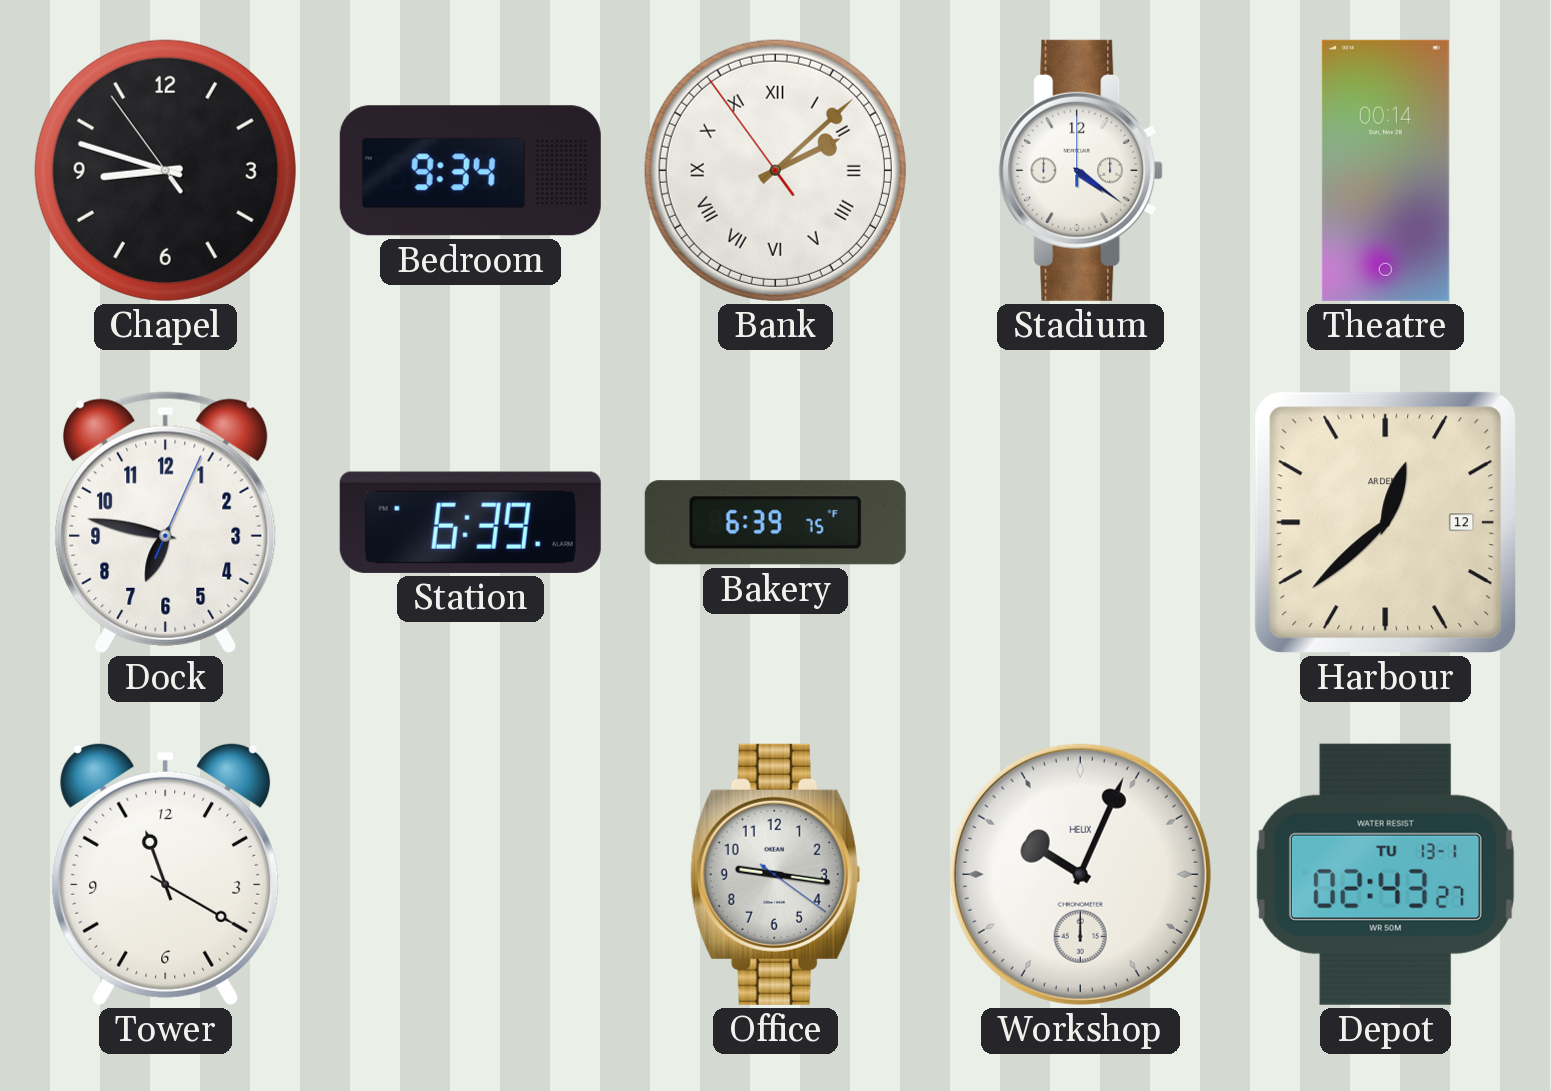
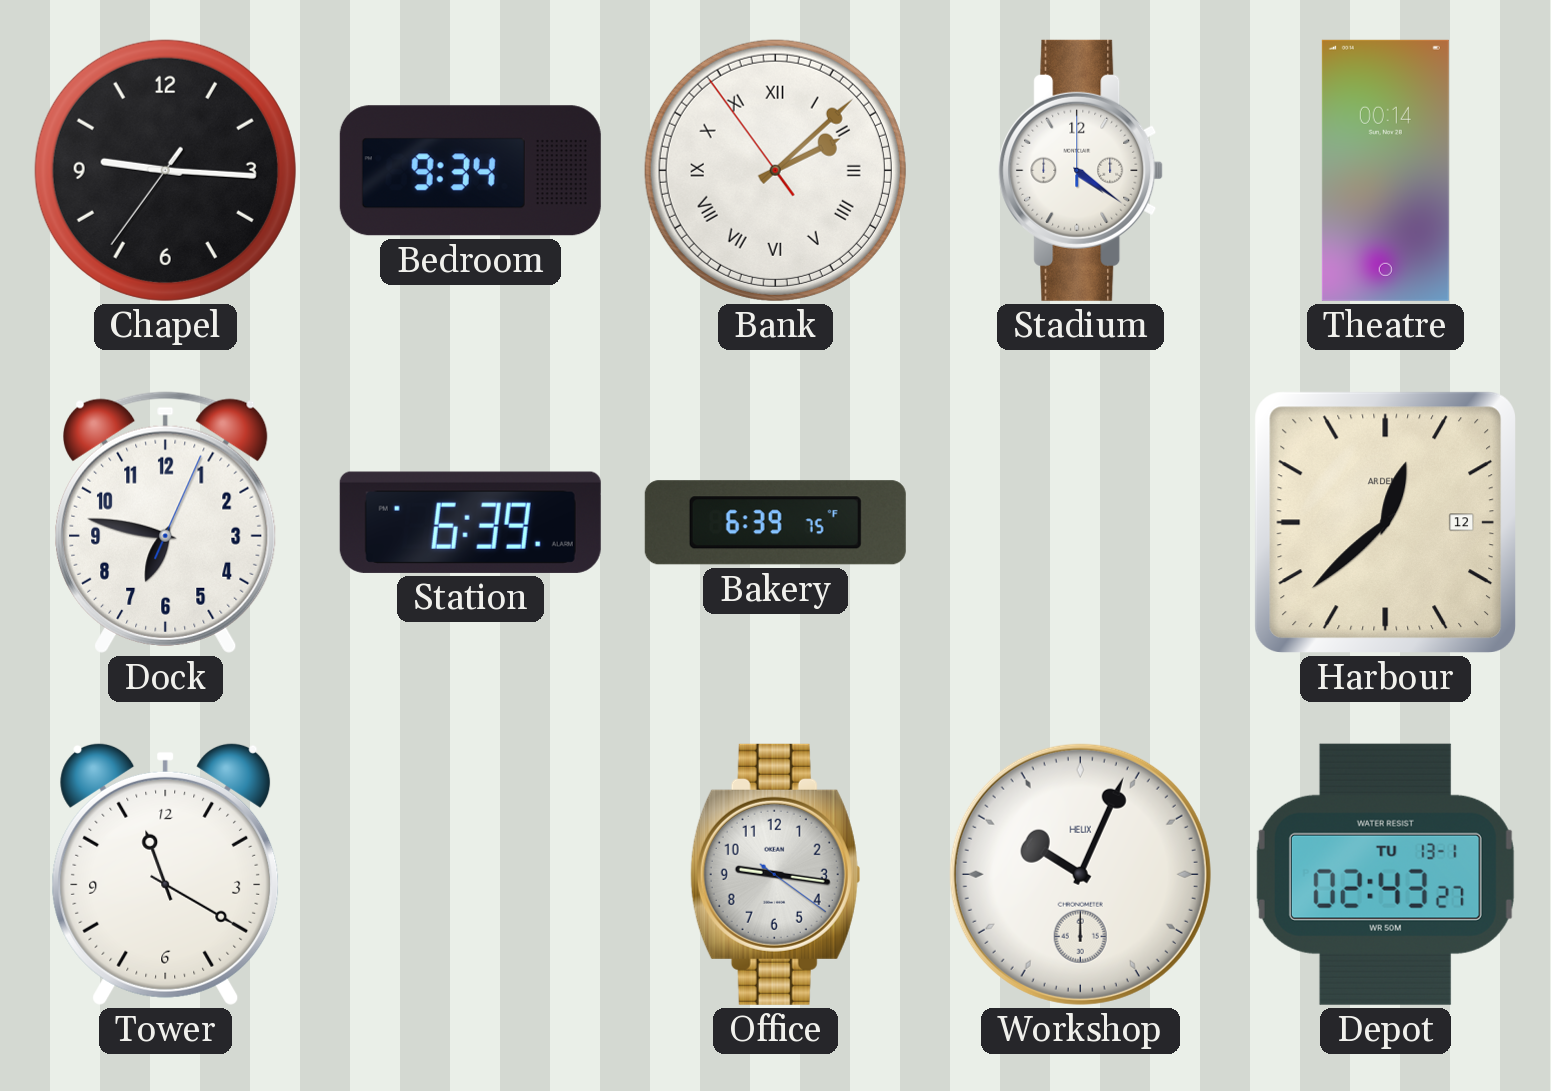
Chapel: 8:47 -> 9:15
